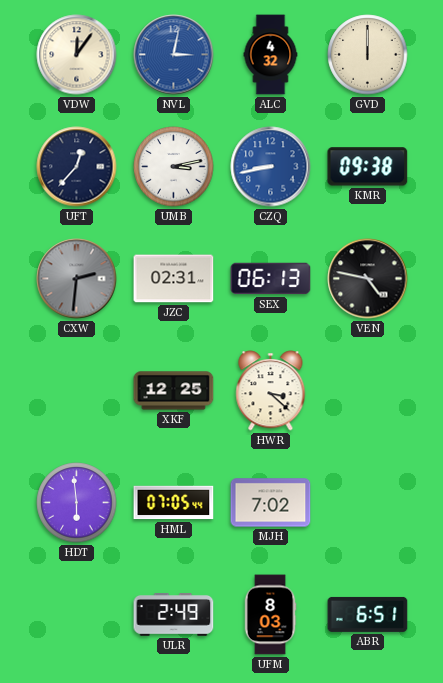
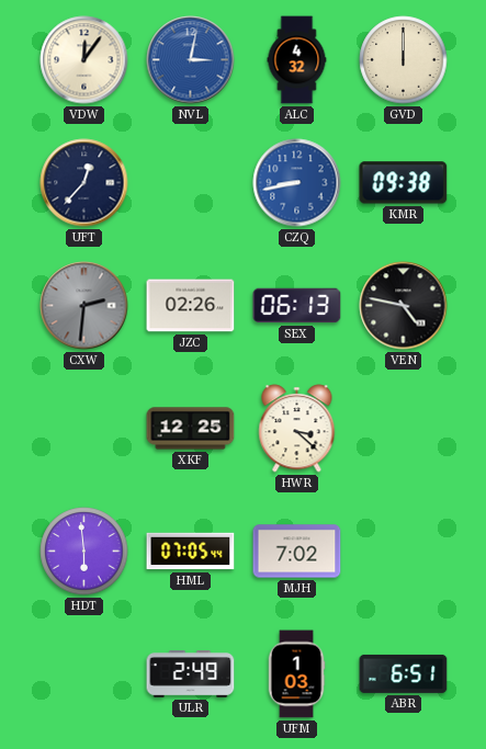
UMB: 3:13 -> none
JZC: 02:31 -> 02:26
UFM: 8:03 -> 1:03
